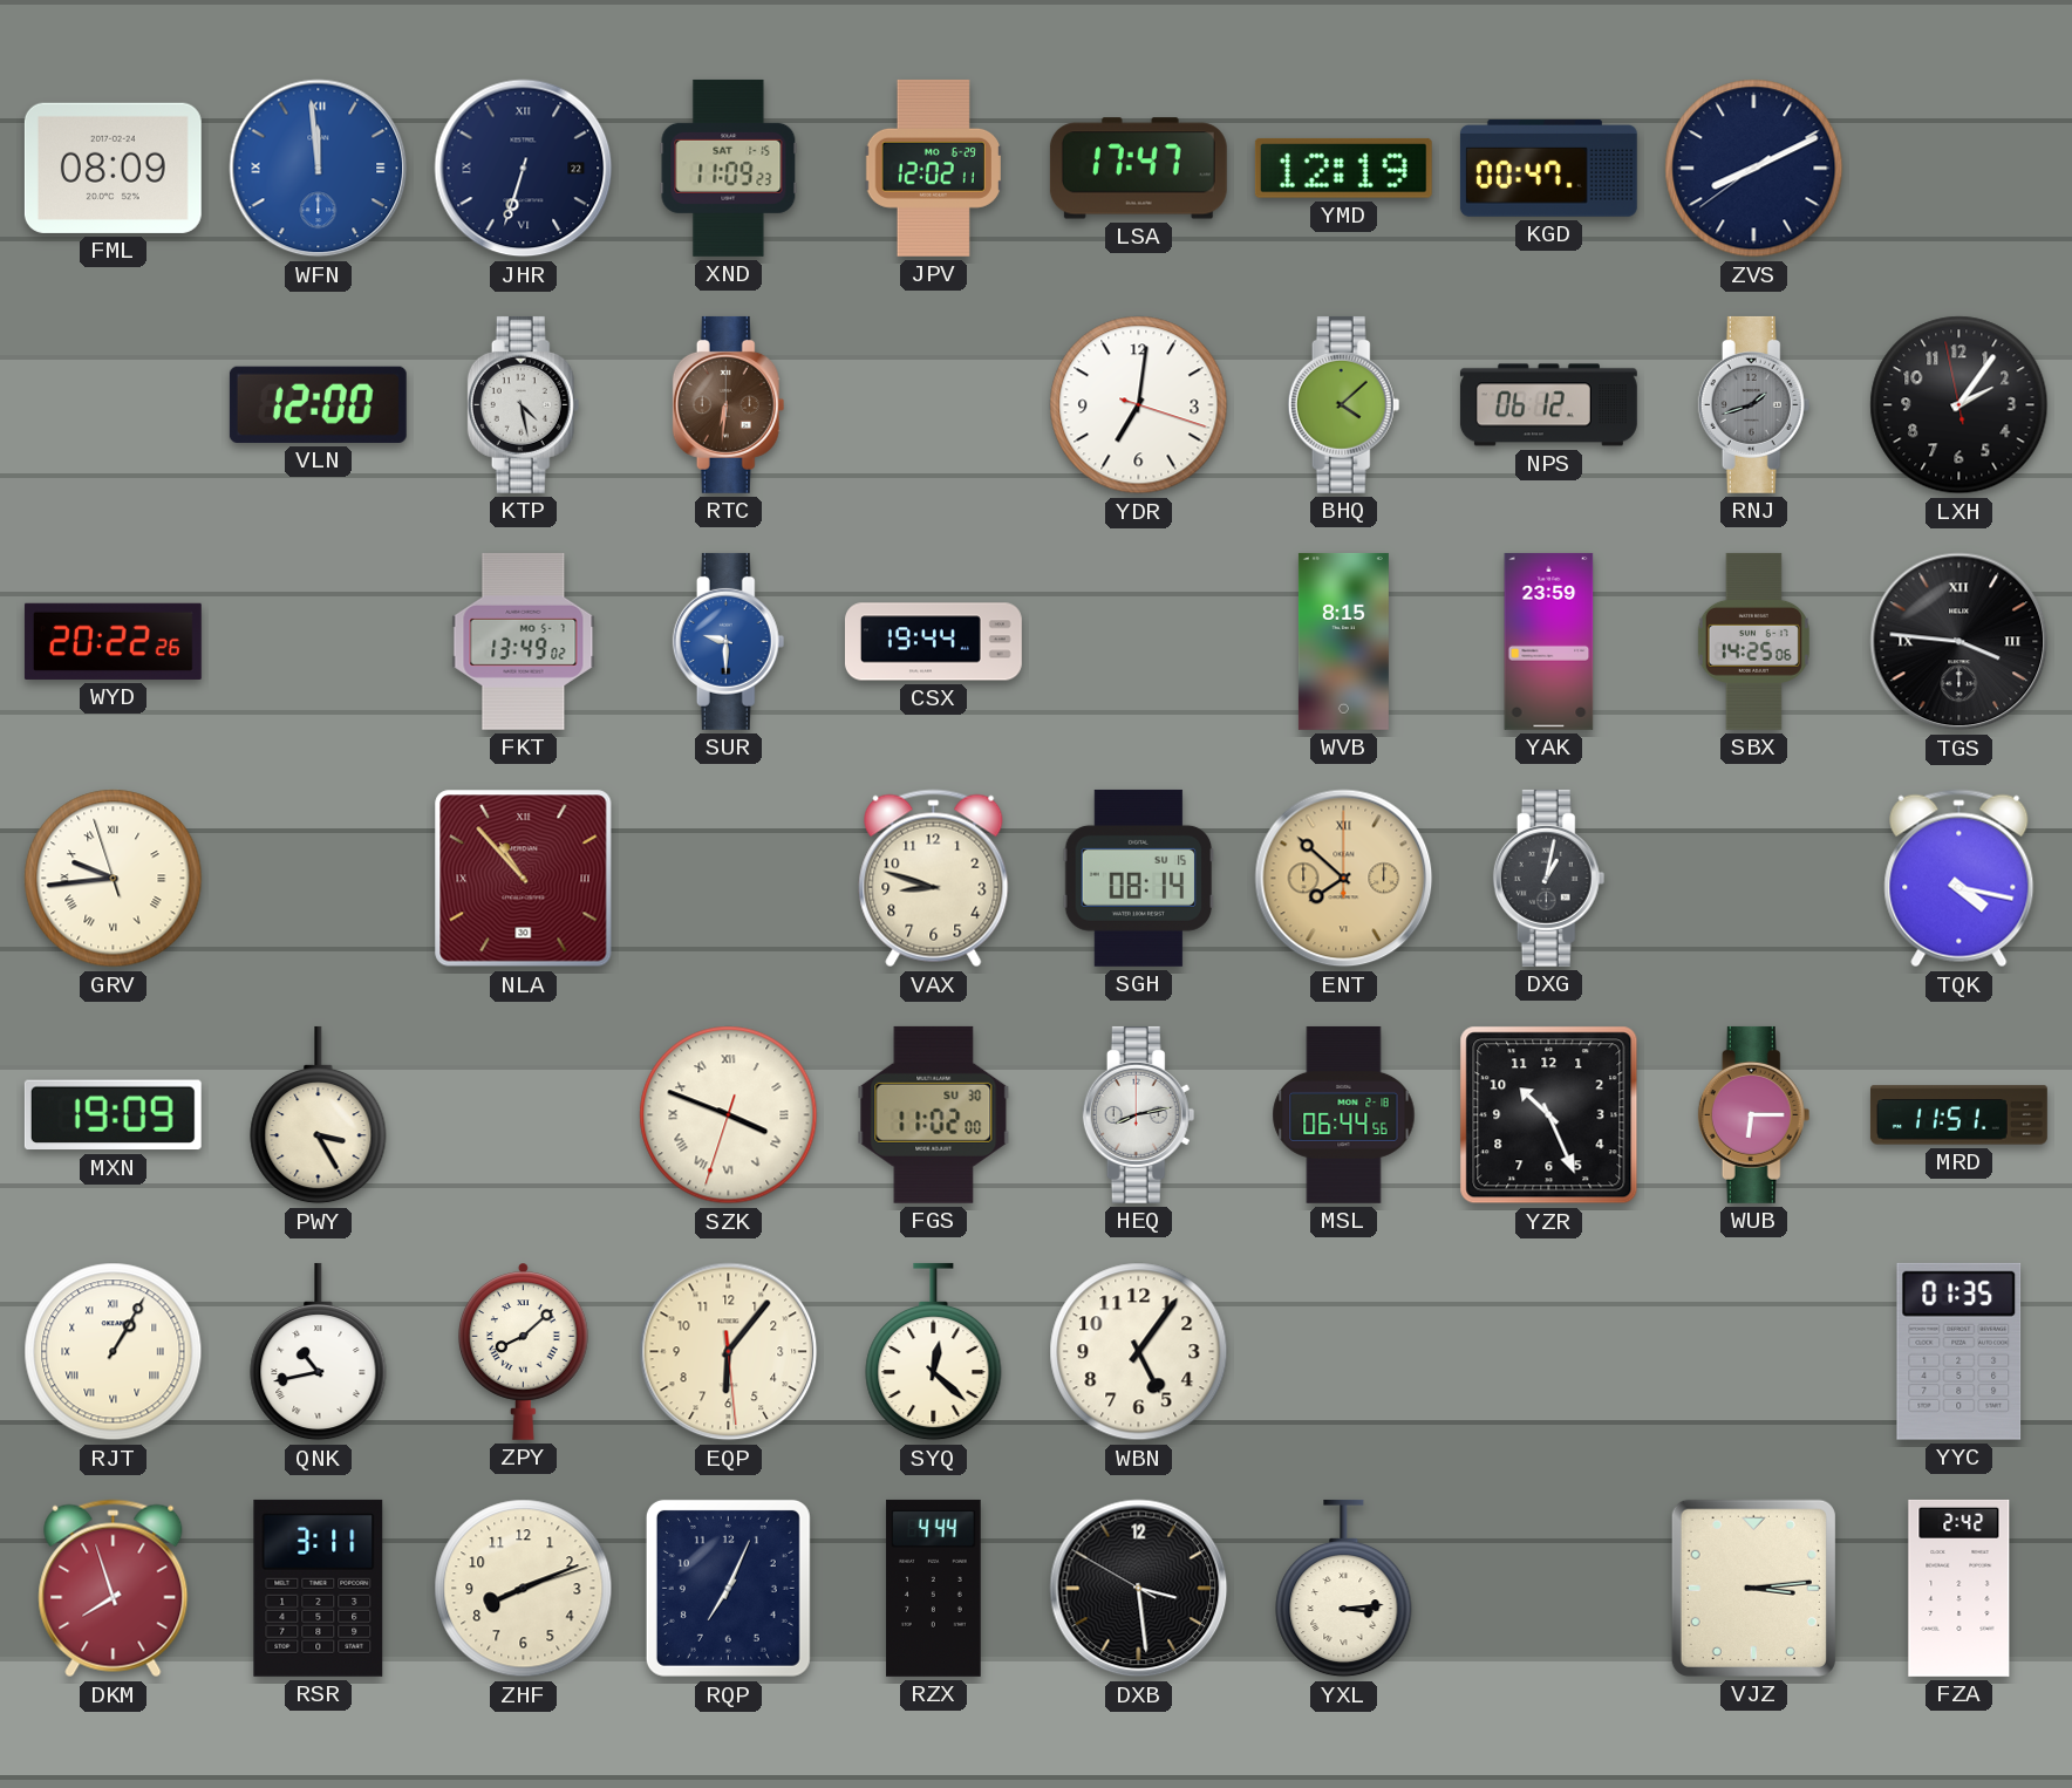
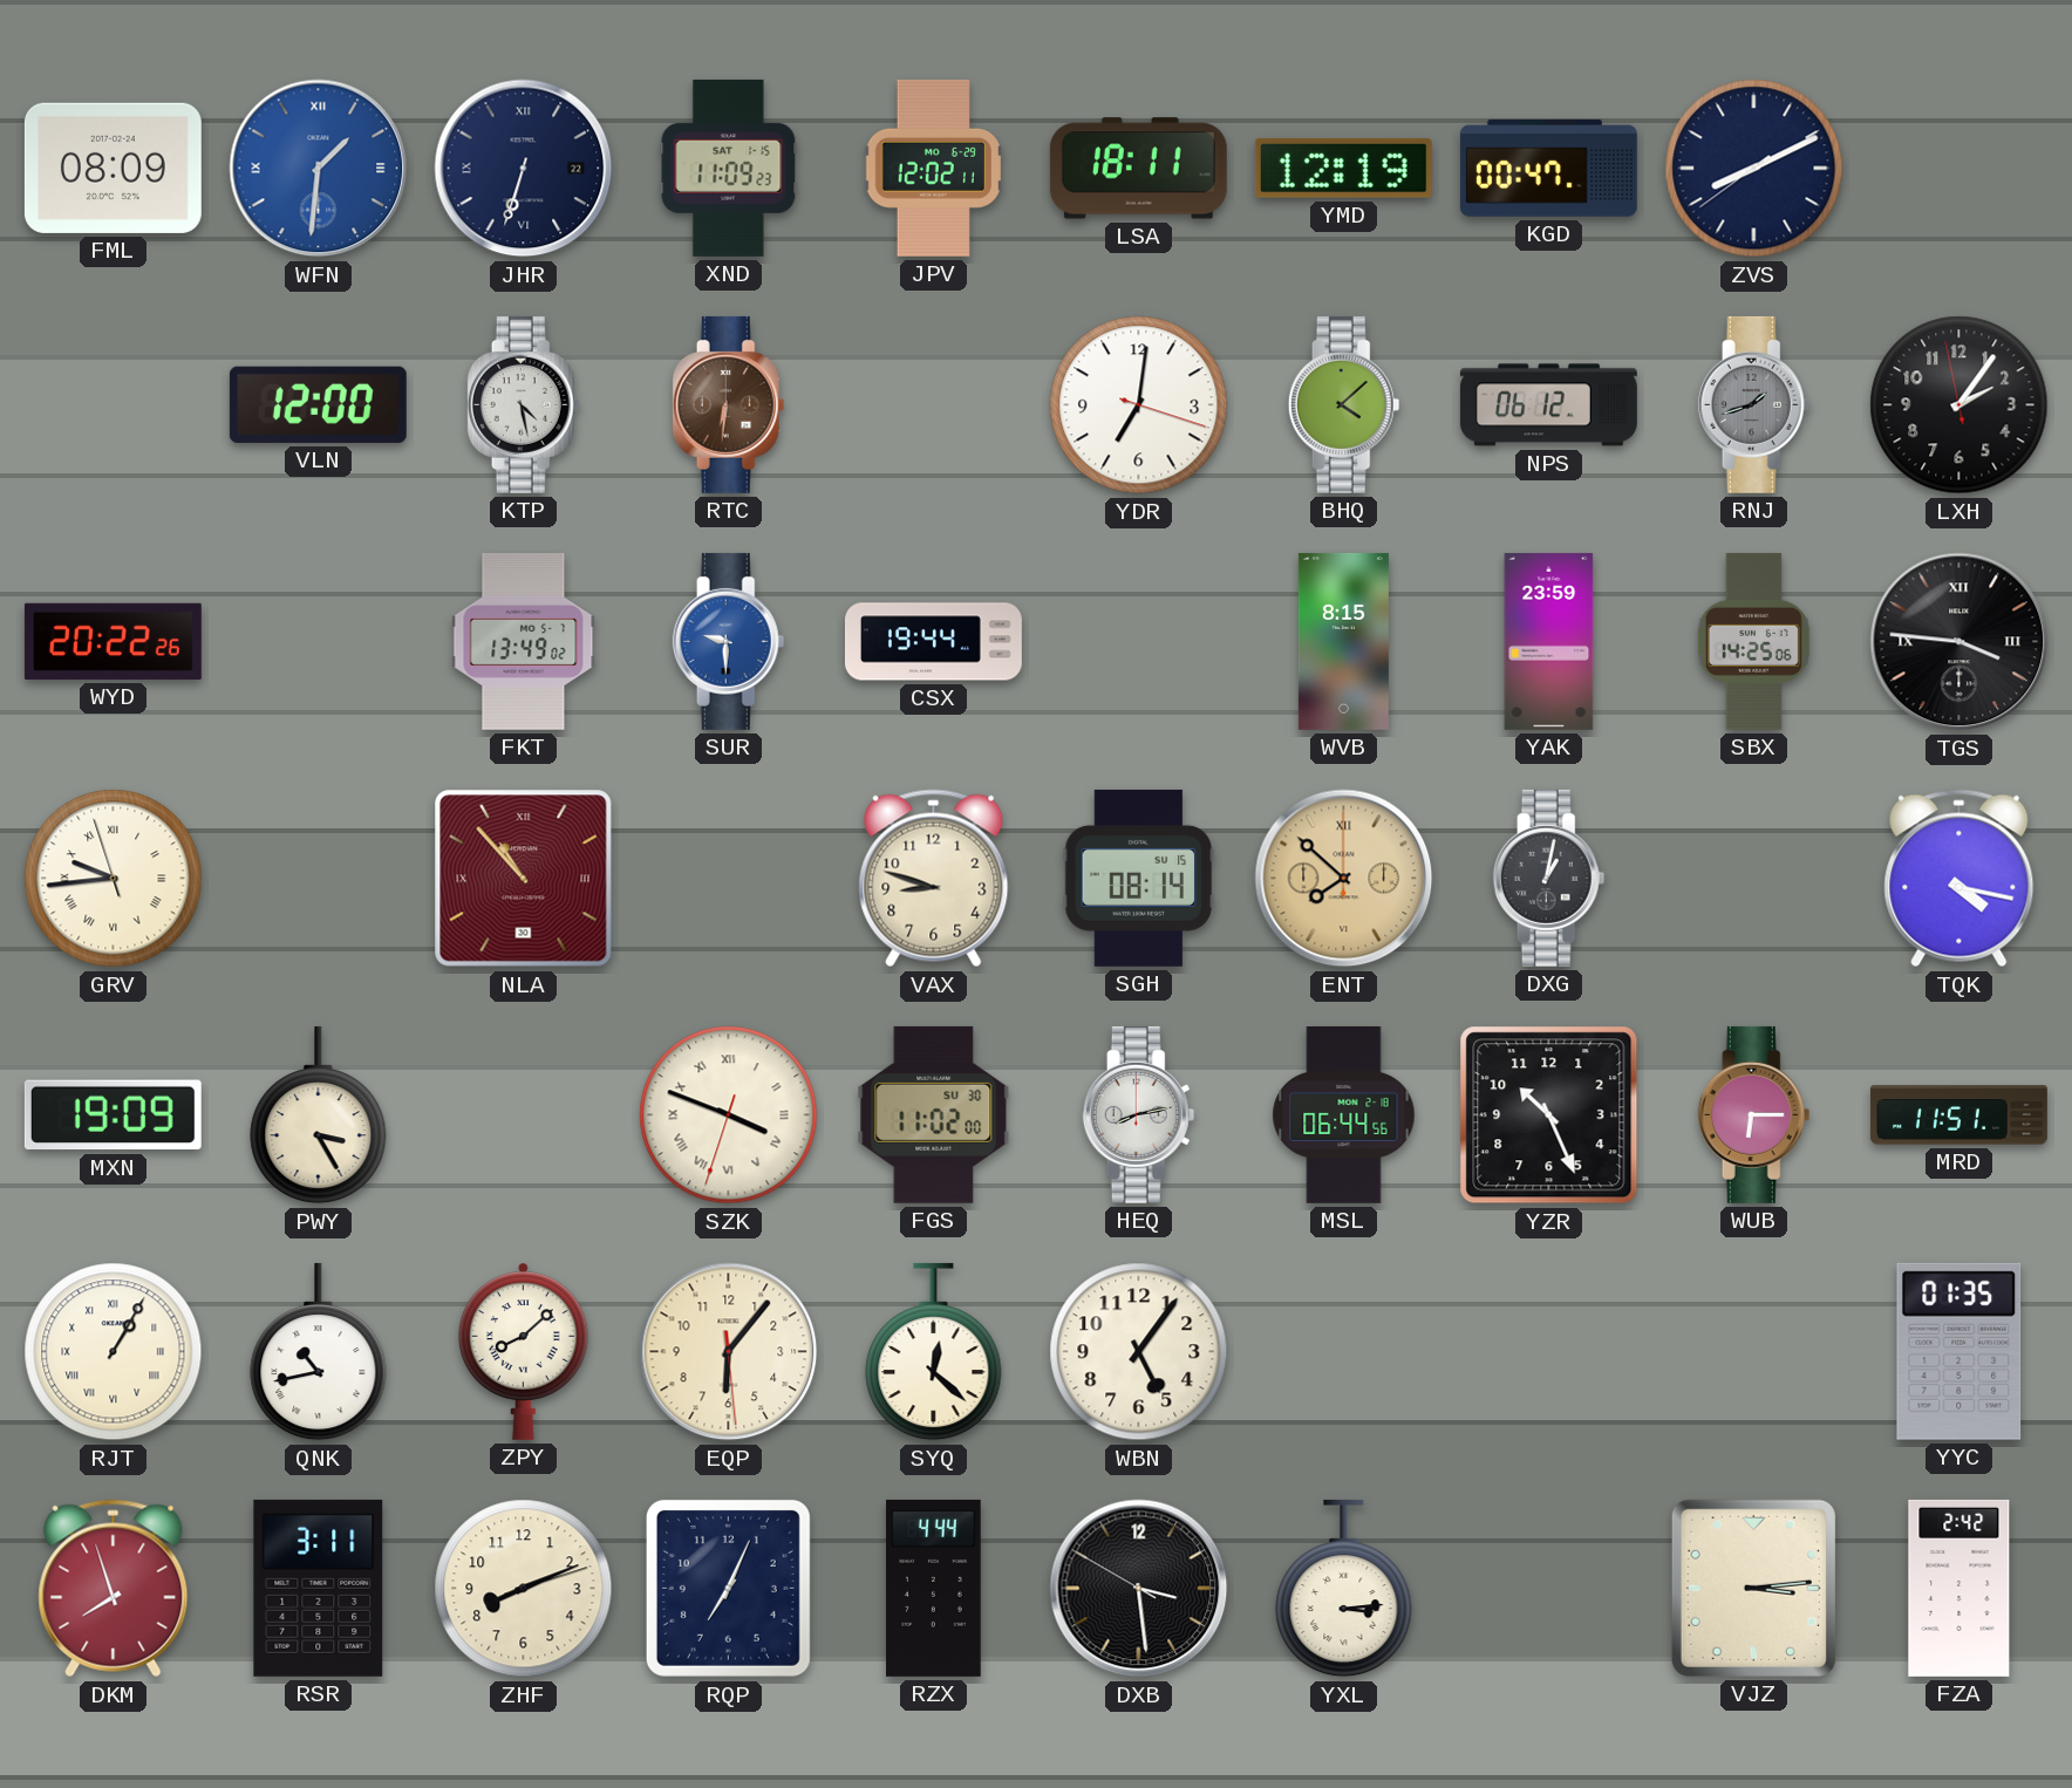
WFN: 11:59 -> 1:31
LSA: 17:47 -> 18:11
